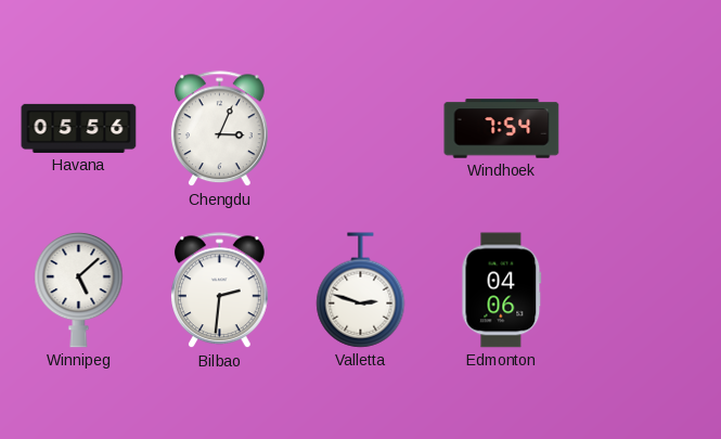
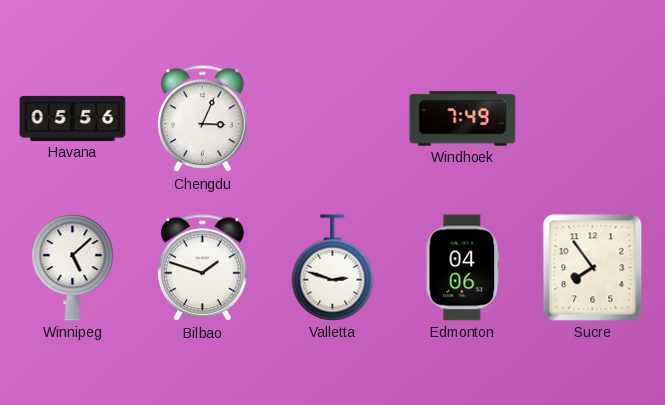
Windhoek: 7:54 -> 7:49
Bilbao: 2:31 -> 1:48
Sucre: none -> 7:54
